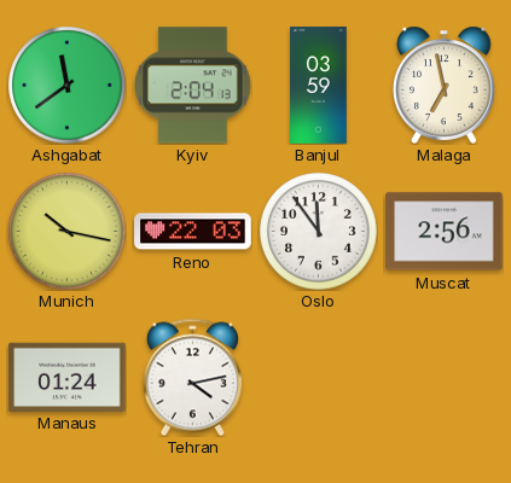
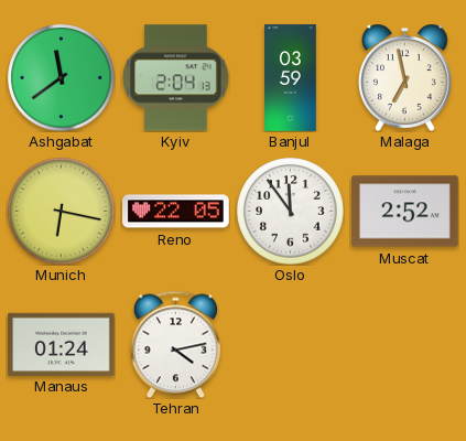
Munich: 10:17 -> 6:17
Reno: 22:03 -> 22:05
Muscat: 2:56 -> 2:52
